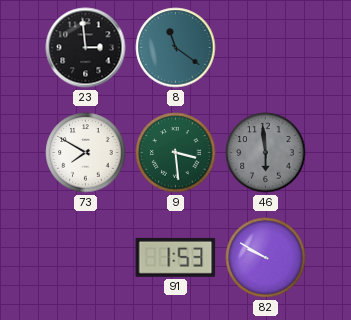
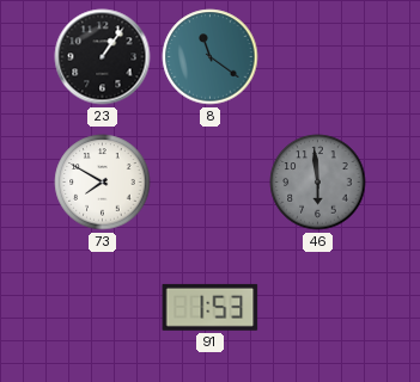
23: 2:59 -> 1:06
9: 3:29 -> none
82: 9:50 -> none
